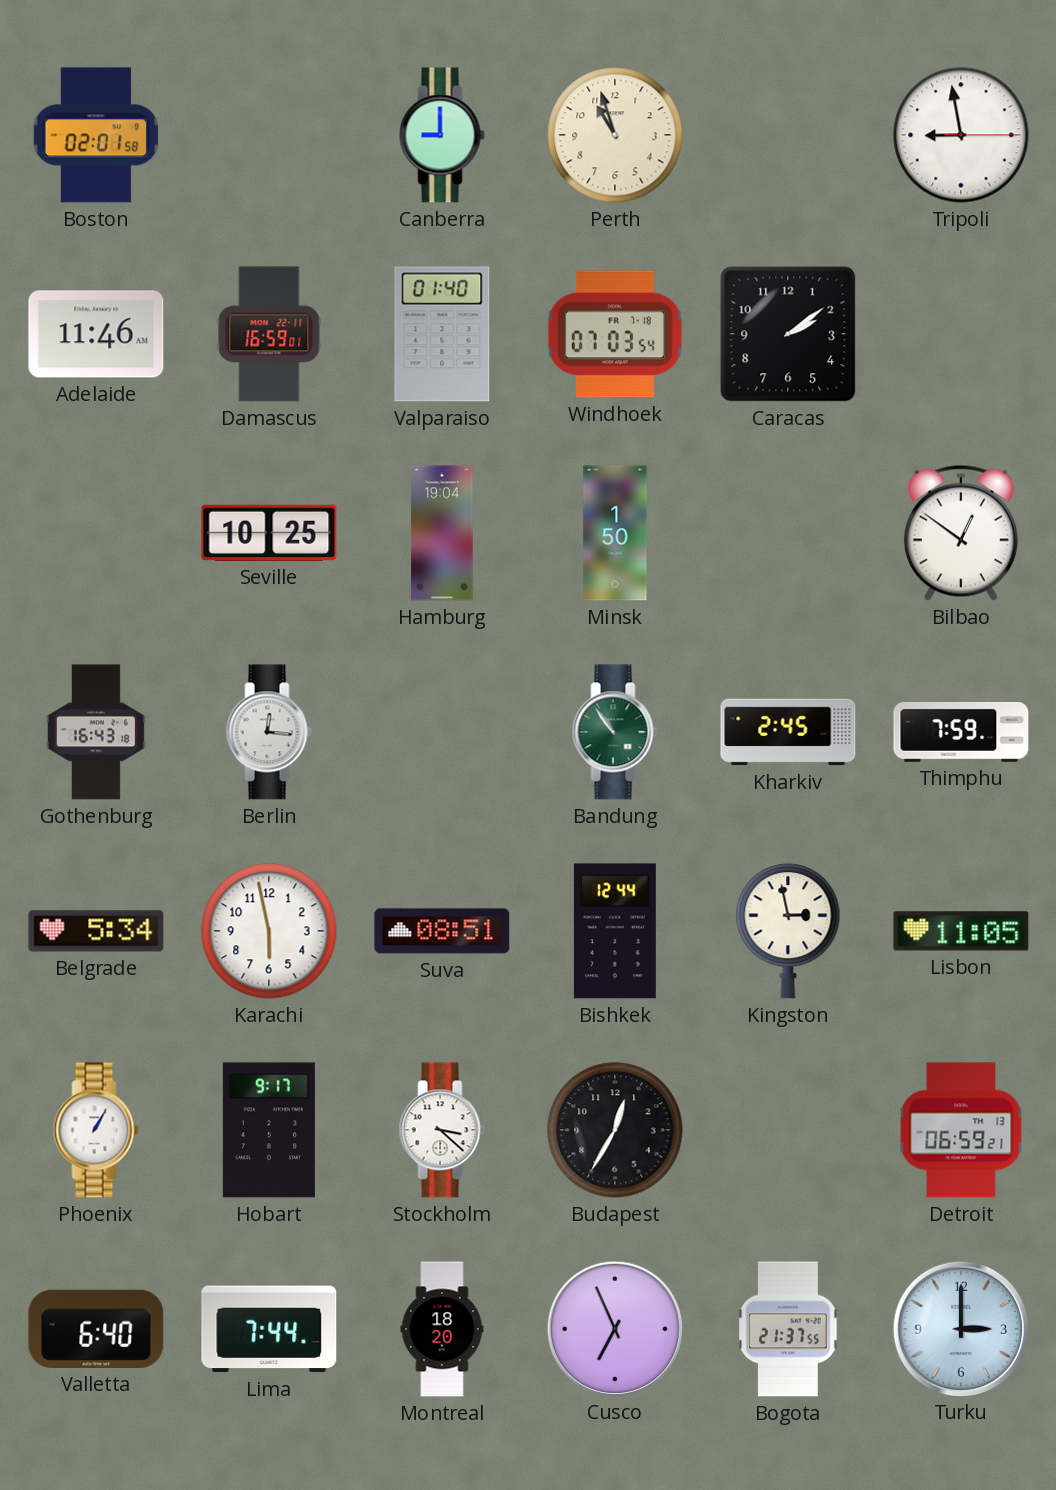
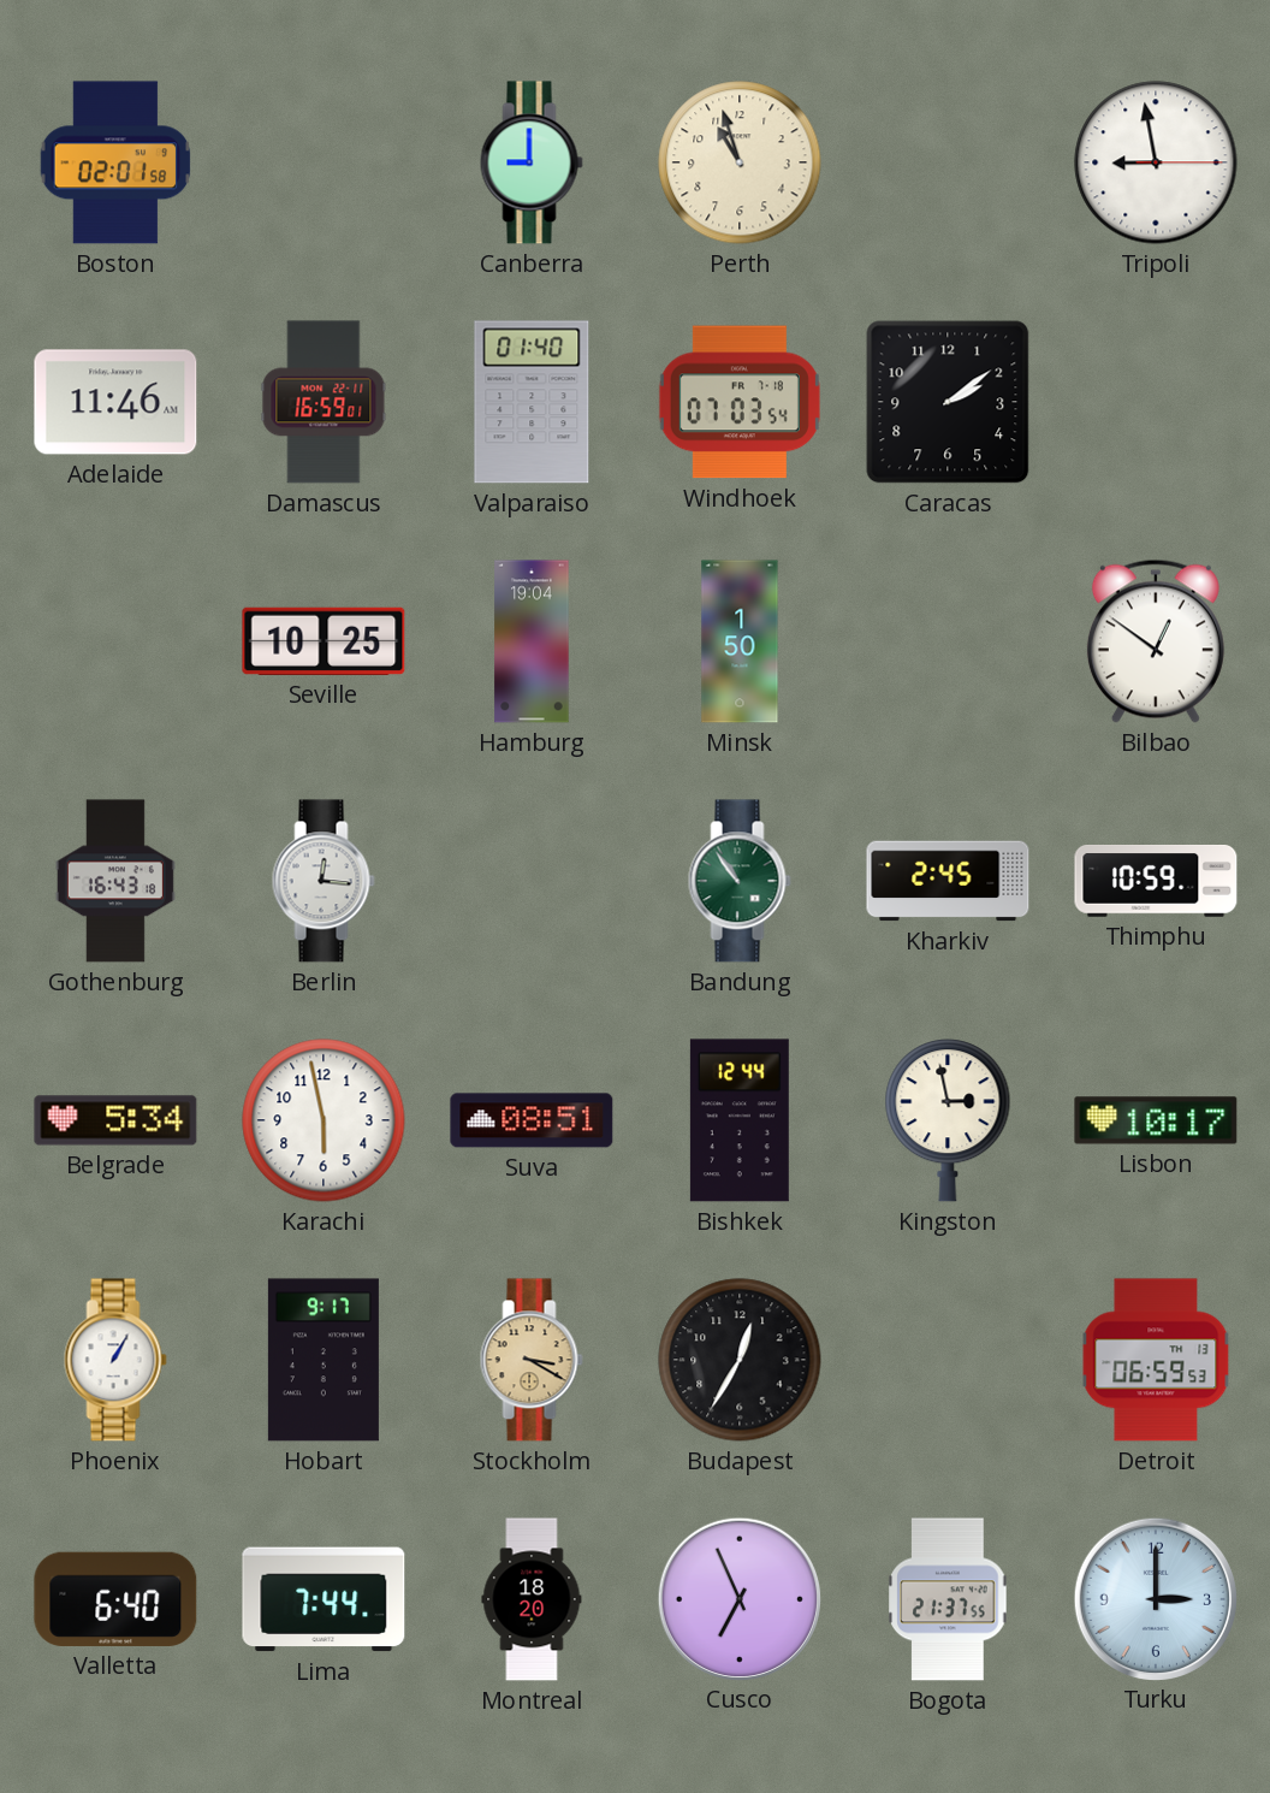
Thimphu: 7:59 -> 10:59
Lisbon: 11:05 -> 10:17
Stockholm: 3:22 -> 3:20
Stockholm dial: white -> champagne
Detroit: 06:59:21 -> 06:59:53
